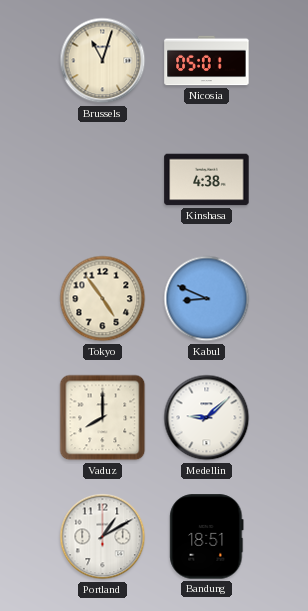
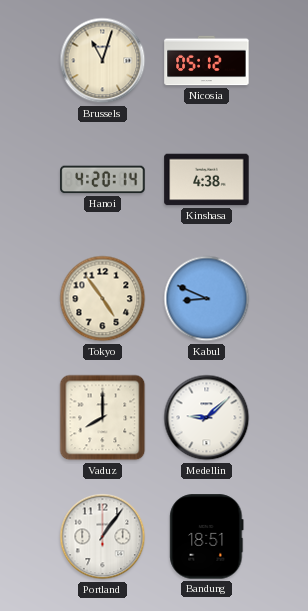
Nicosia: 05:01 -> 05:12
Hanoi: none -> 4:20
Portland: 1:10 -> 1:06
